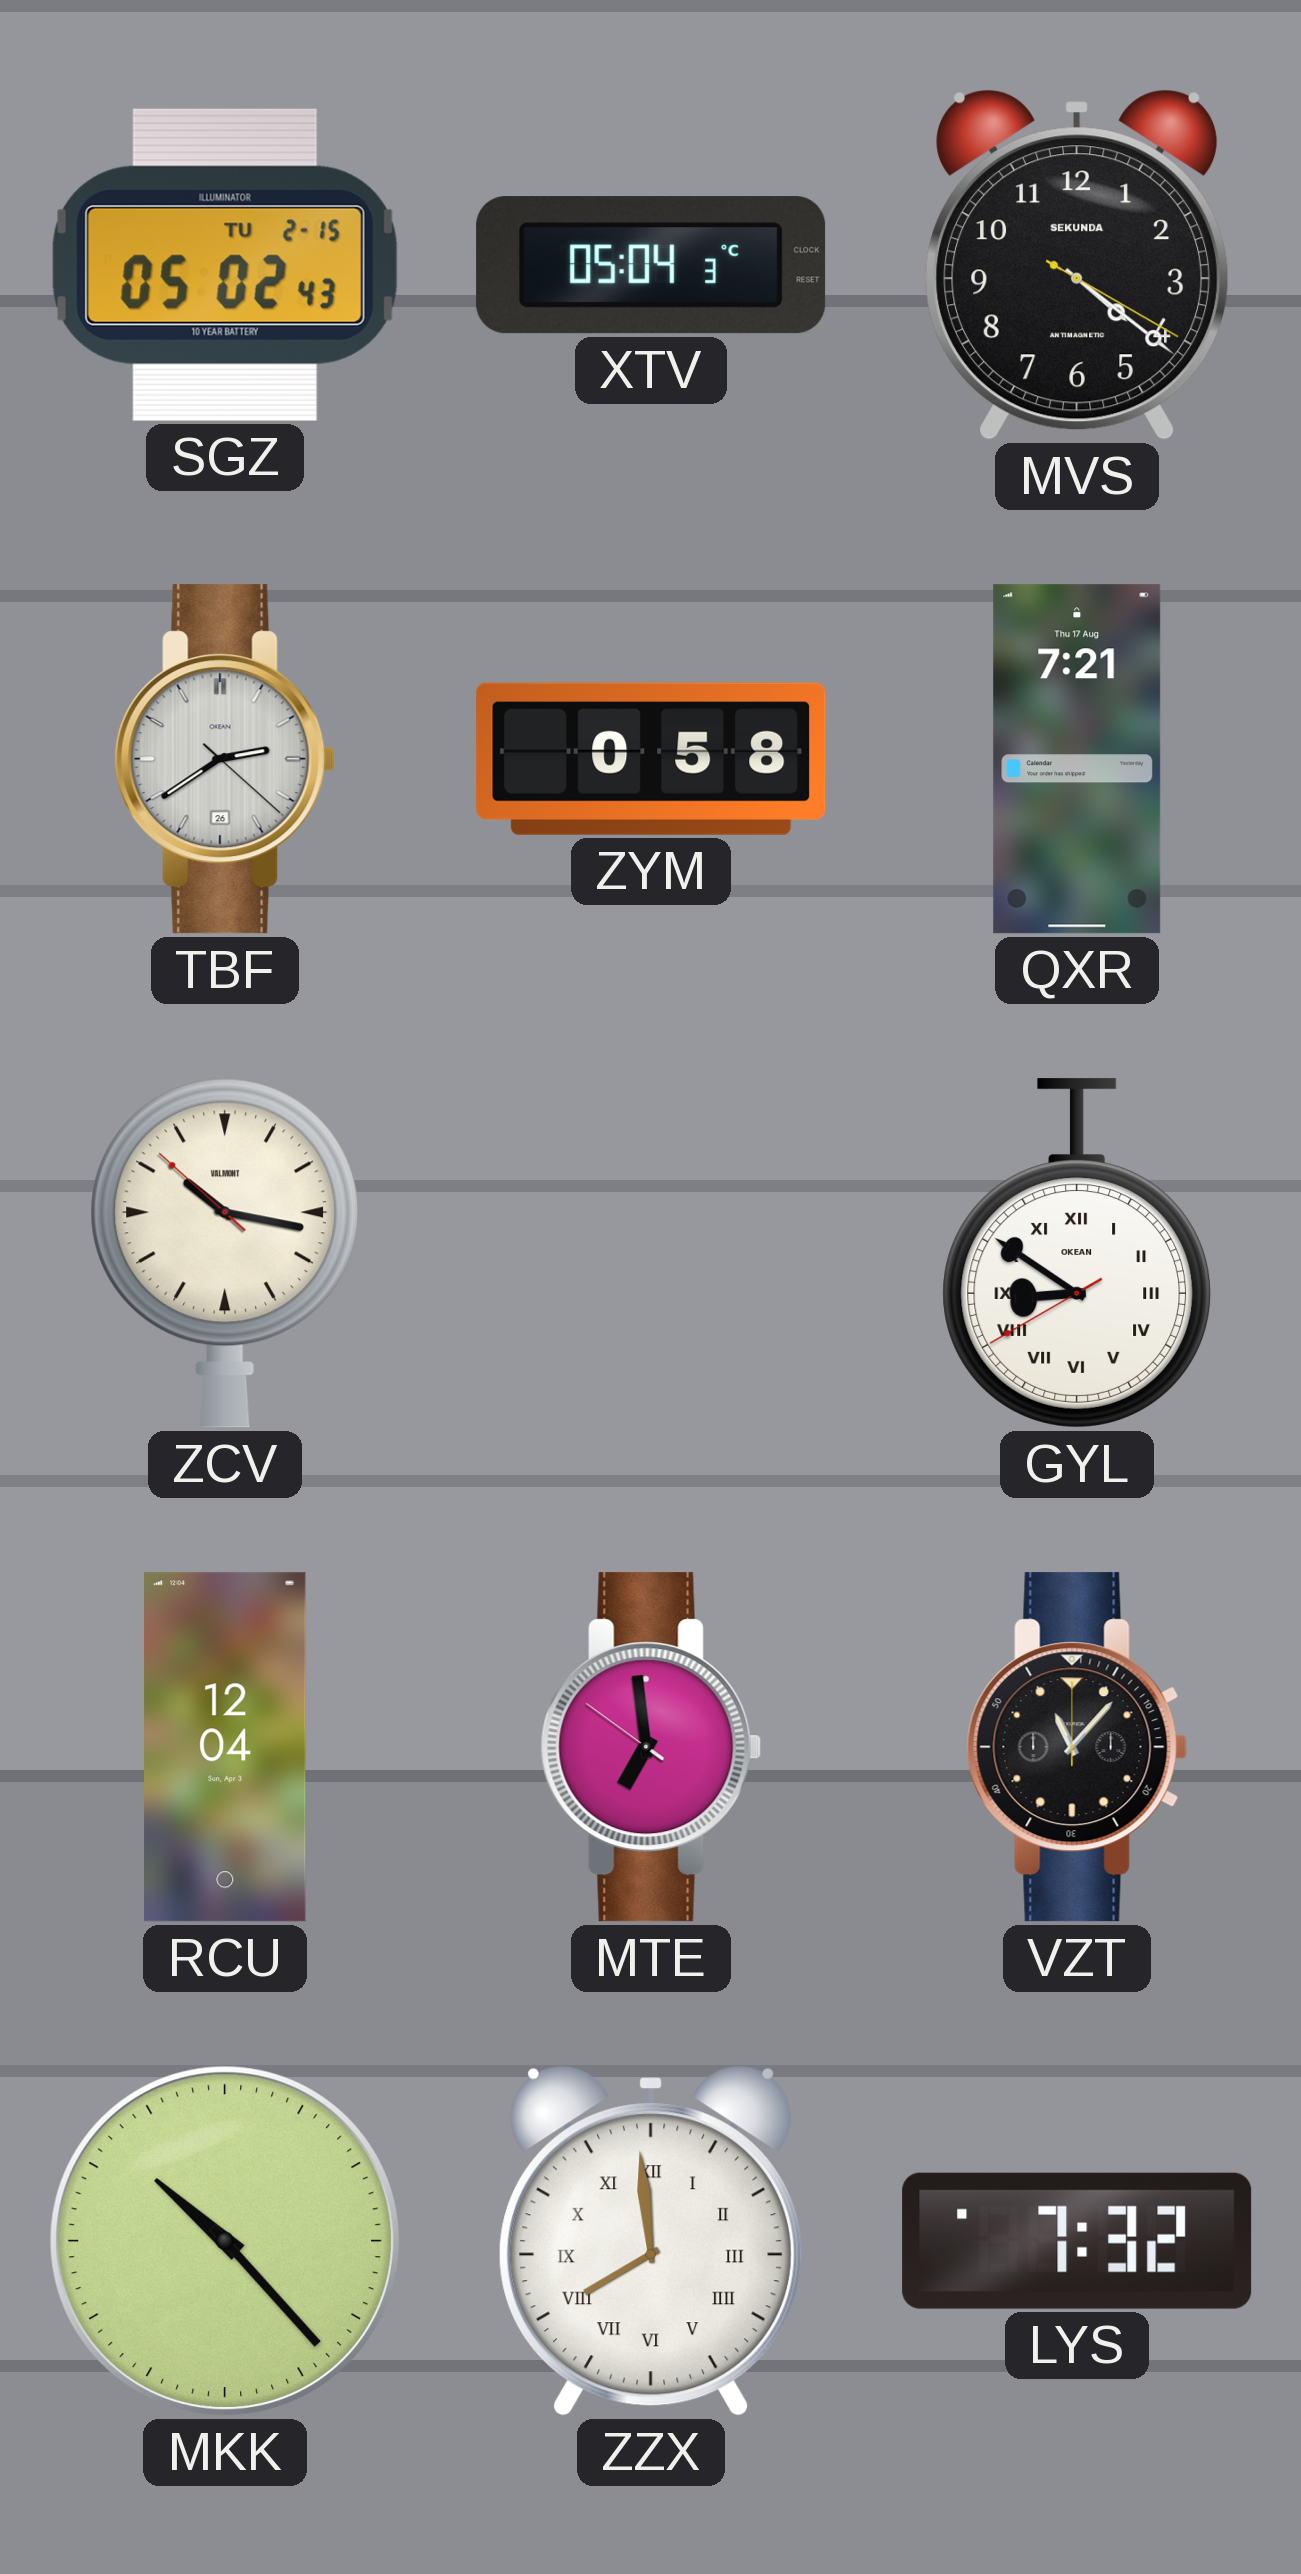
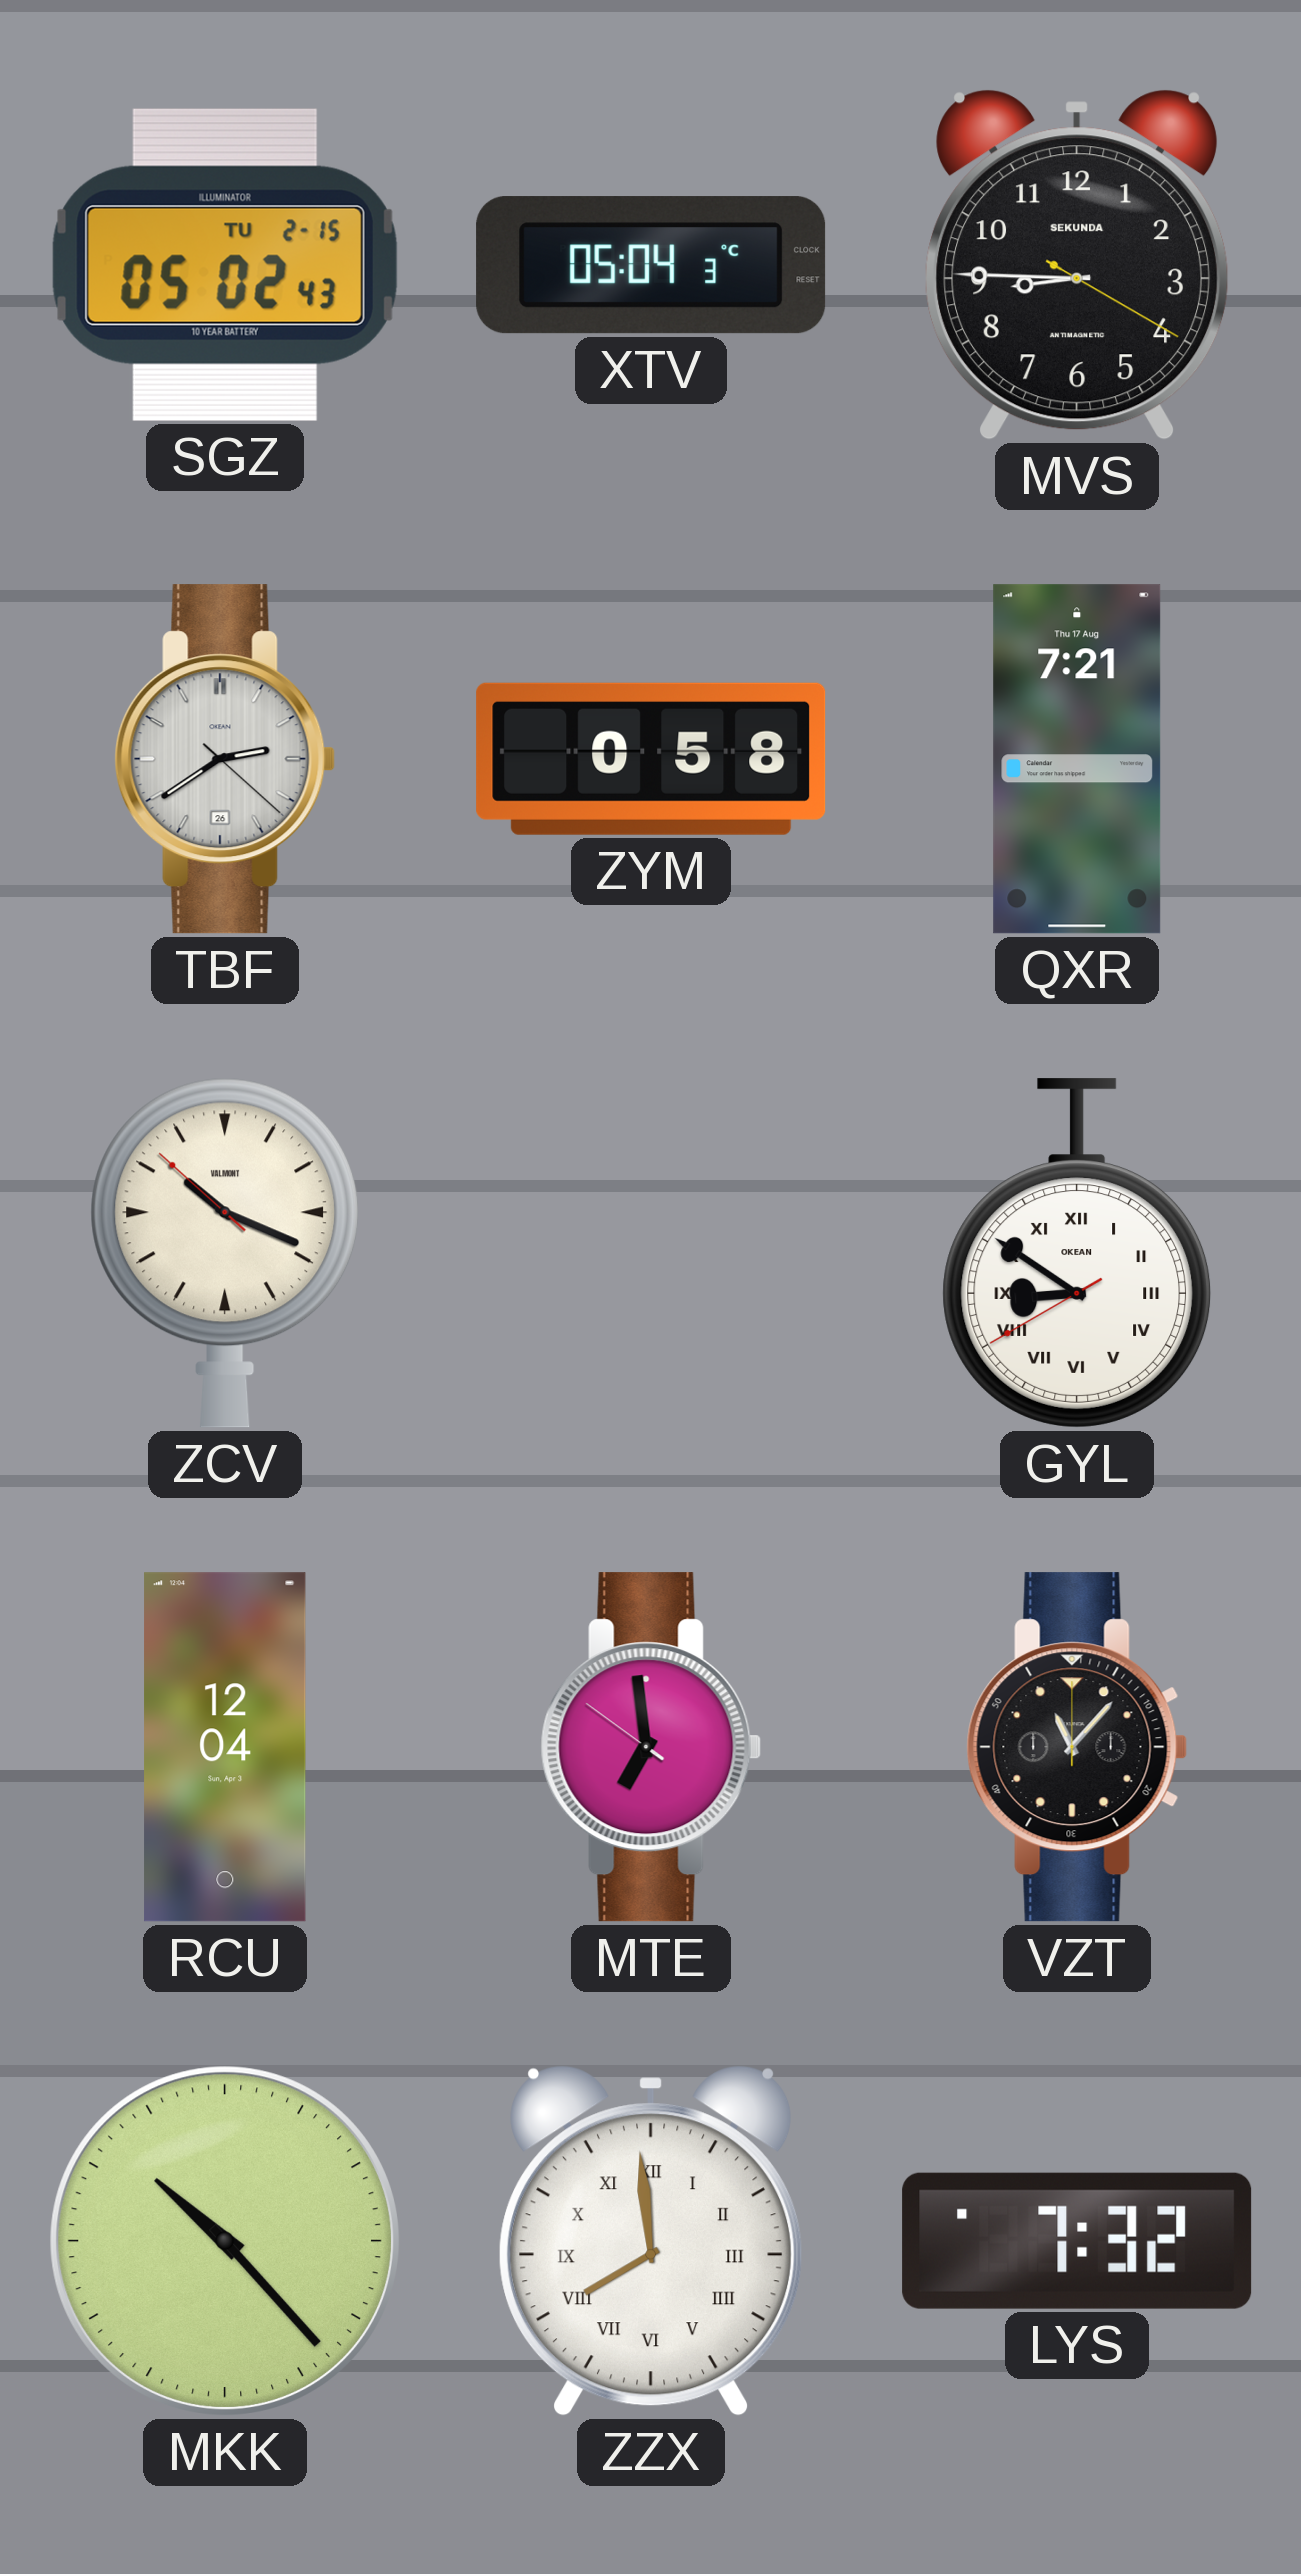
MVS: 4:21 -> 8:45
ZCV: 10:16 -> 10:18
